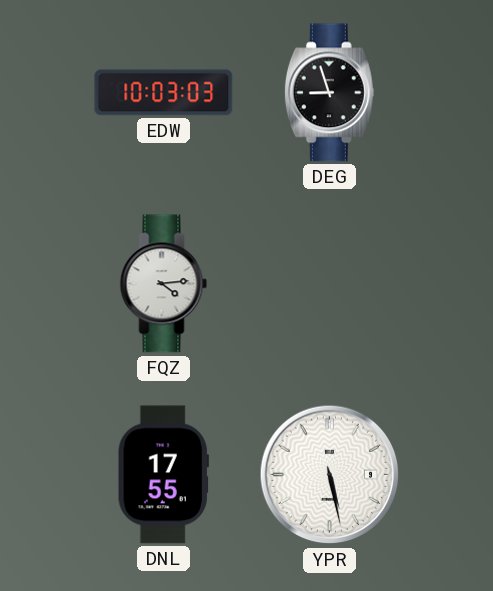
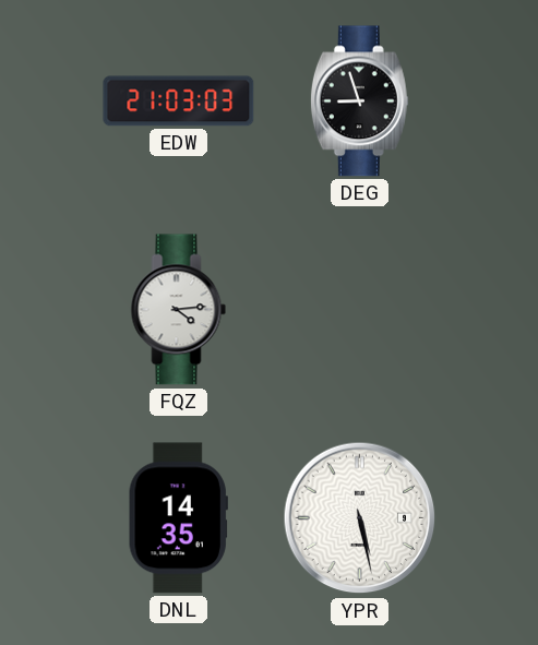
EDW: 10:03 -> 21:03
DNL: 17:55 -> 14:35
